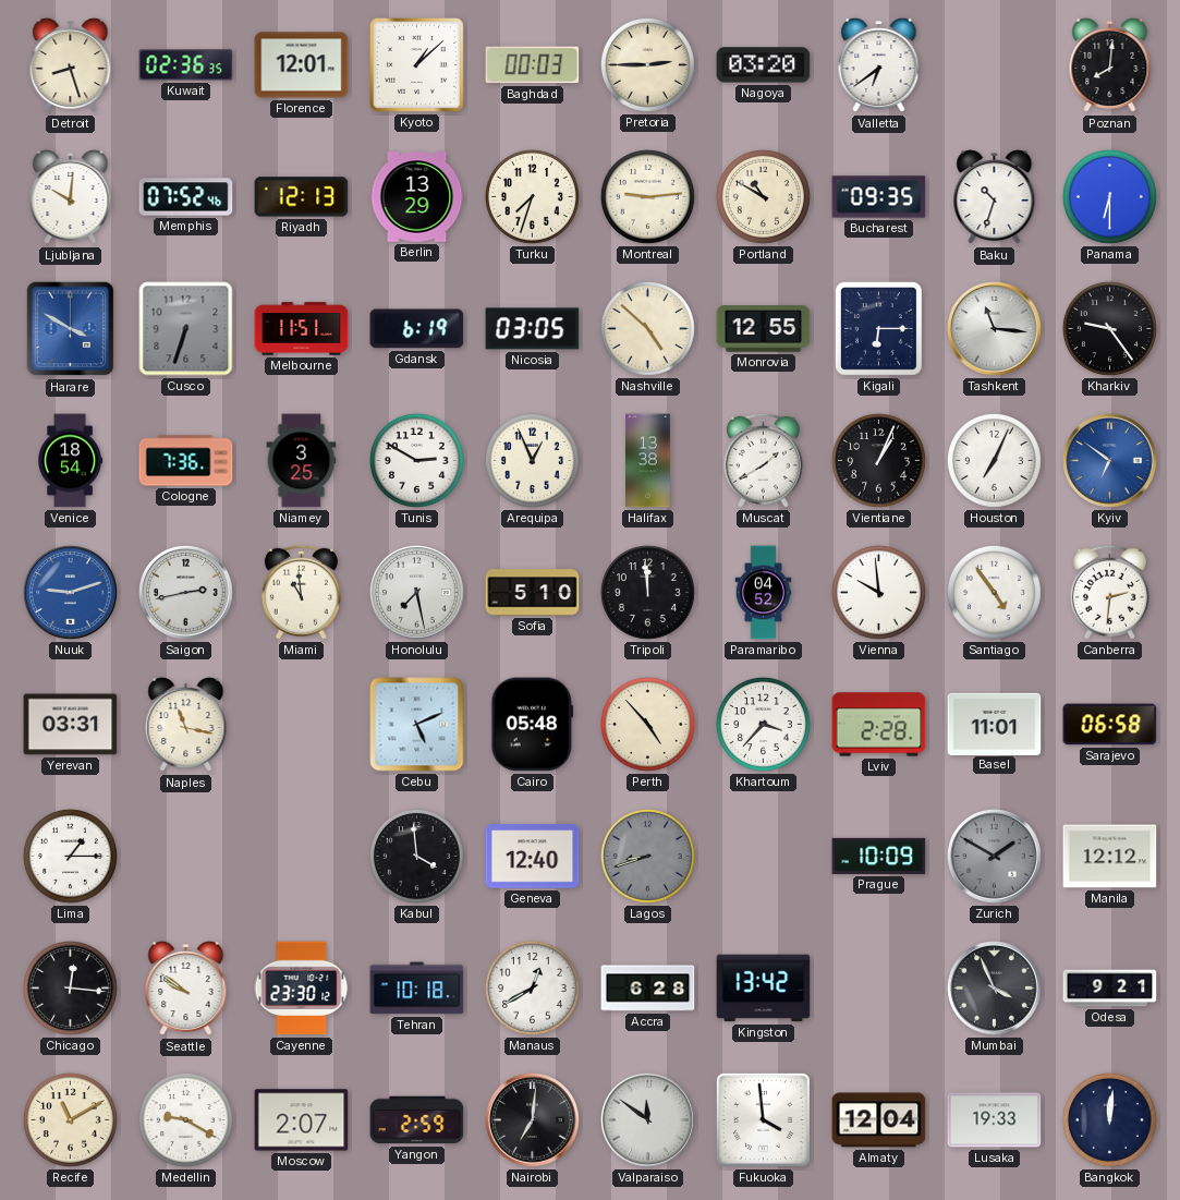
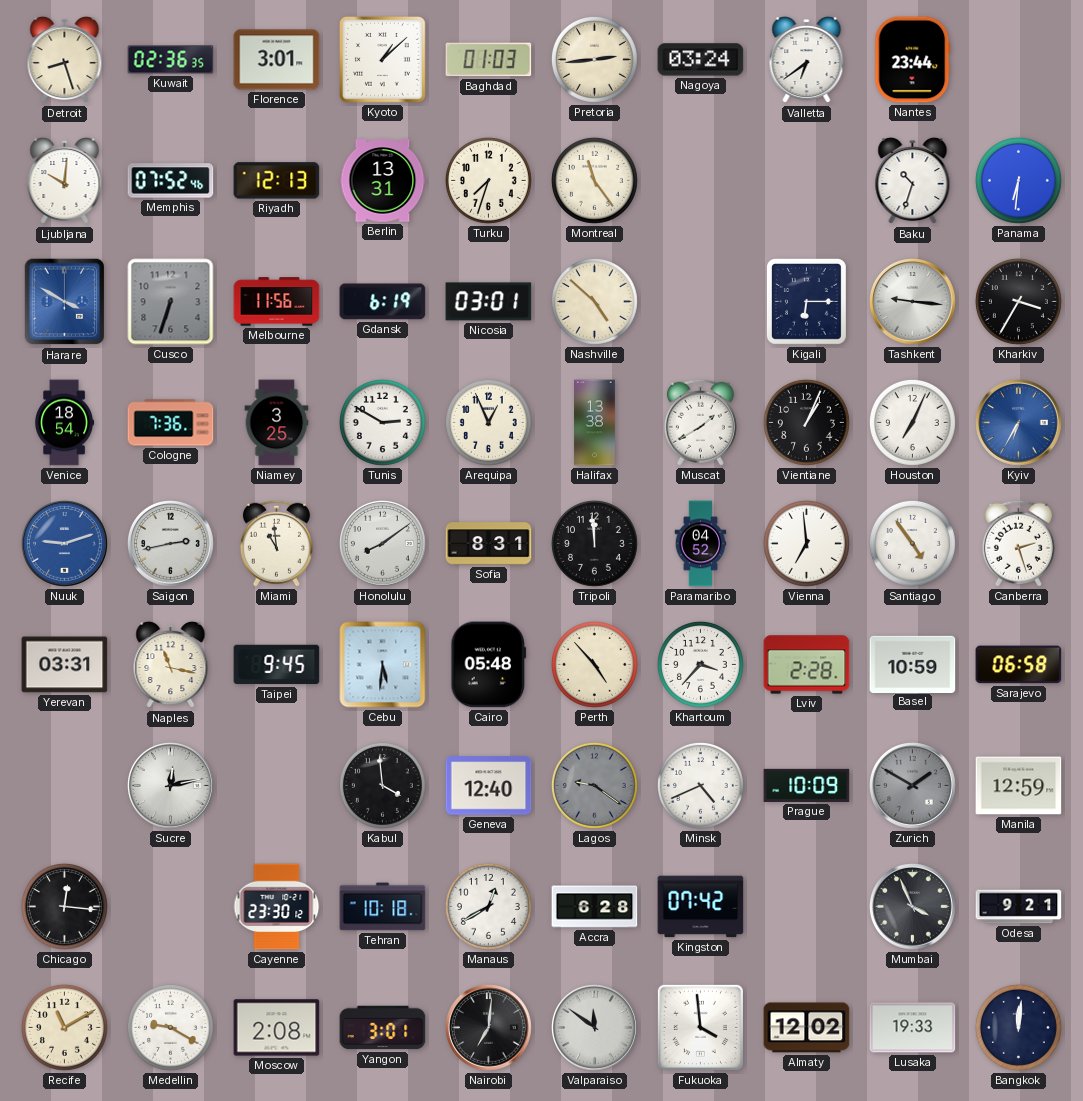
Florence: 12:01 -> 3:01
Baghdad: 00:03 -> 01:03
Pretoria: 2:45 -> 2:44
Nagoya: 03:20 -> 03:24
Nantes: none -> 23:44
Poznan: 8:01 -> none
Berlin: 13:29 -> 13:31
Montreal: 9:14 -> 11:24
Portland: 10:50 -> none
Bucharest: 09:35 -> none
Panama: 6:30 -> 6:31
Melbourne: 11:51 -> 11:56
Nicosia: 03:05 -> 03:01
Monrovia: 12:55 -> none
Tashkent: 11:16 -> 9:16
Kharkiv: 9:24 -> 3:35
Kyiv: 6:51 -> 6:35
Honolulu: 7:28 -> 8:09
Sofia: 5:10 -> 8:31
Vienna: 9:59 -> 6:59
Canberra: 2:31 -> 2:27
Taipei: none -> 9:45
Cebu: 5:11 -> 5:31
Basel: 11:01 -> 10:59
Lima: 1:15 -> none
Sucre: none -> 12:13
Lagos: 8:42 -> 9:21
Minsk: none -> 4:41
Manila: 12:12 -> 12:59
Seattle: 9:51 -> none
Kingston: 13:42 -> 07:42
Moscow: 2:07 -> 2:08
Yangon: 2:59 -> 3:01
Almaty: 12:04 -> 12:02
